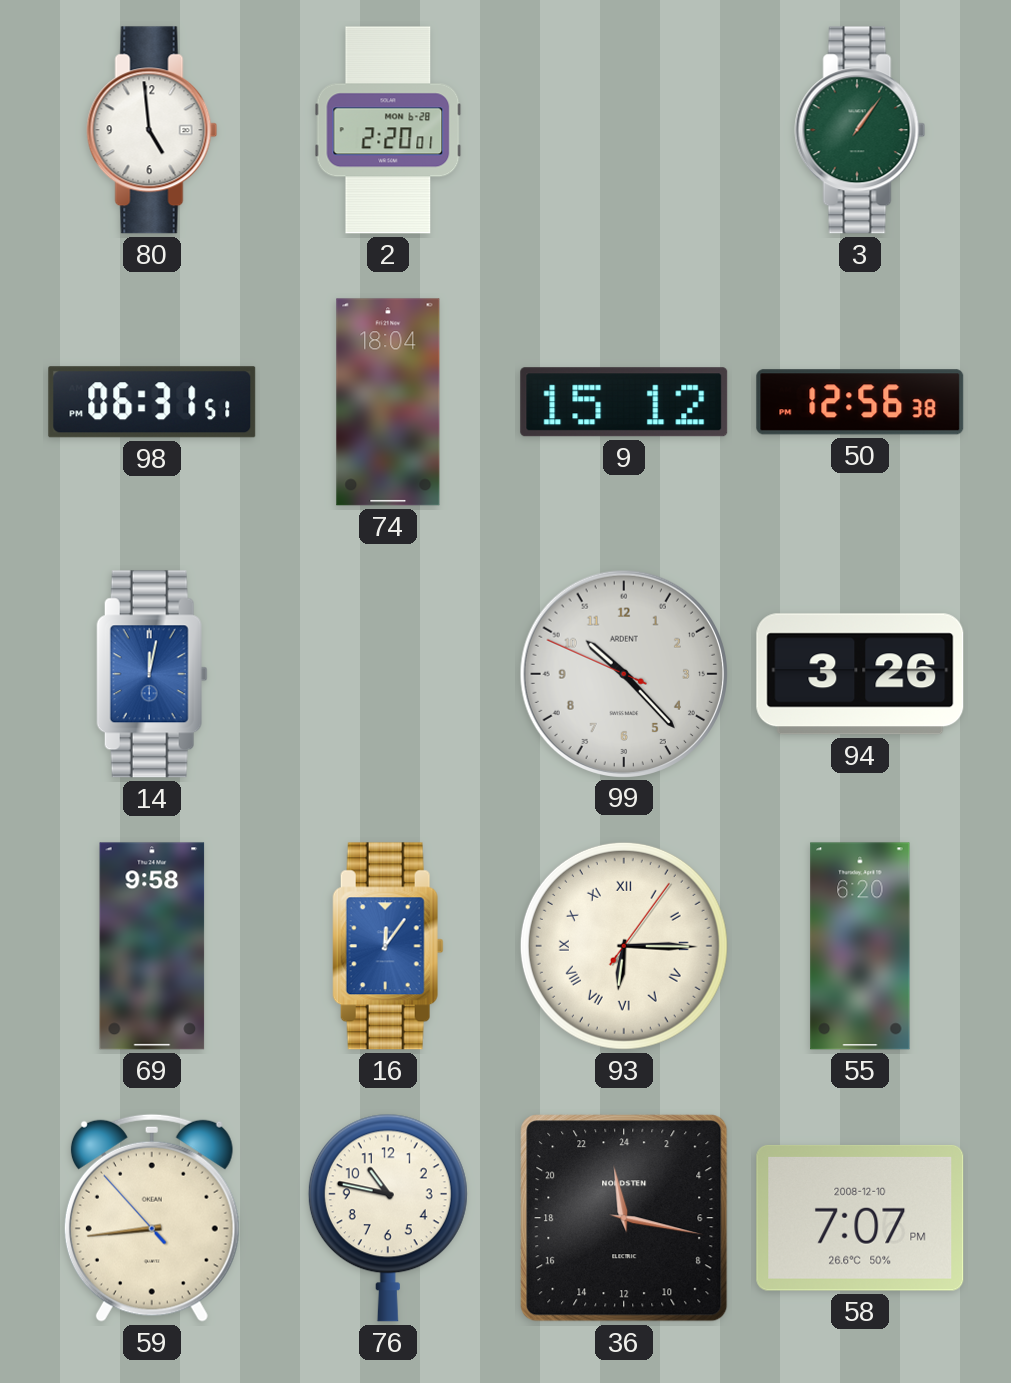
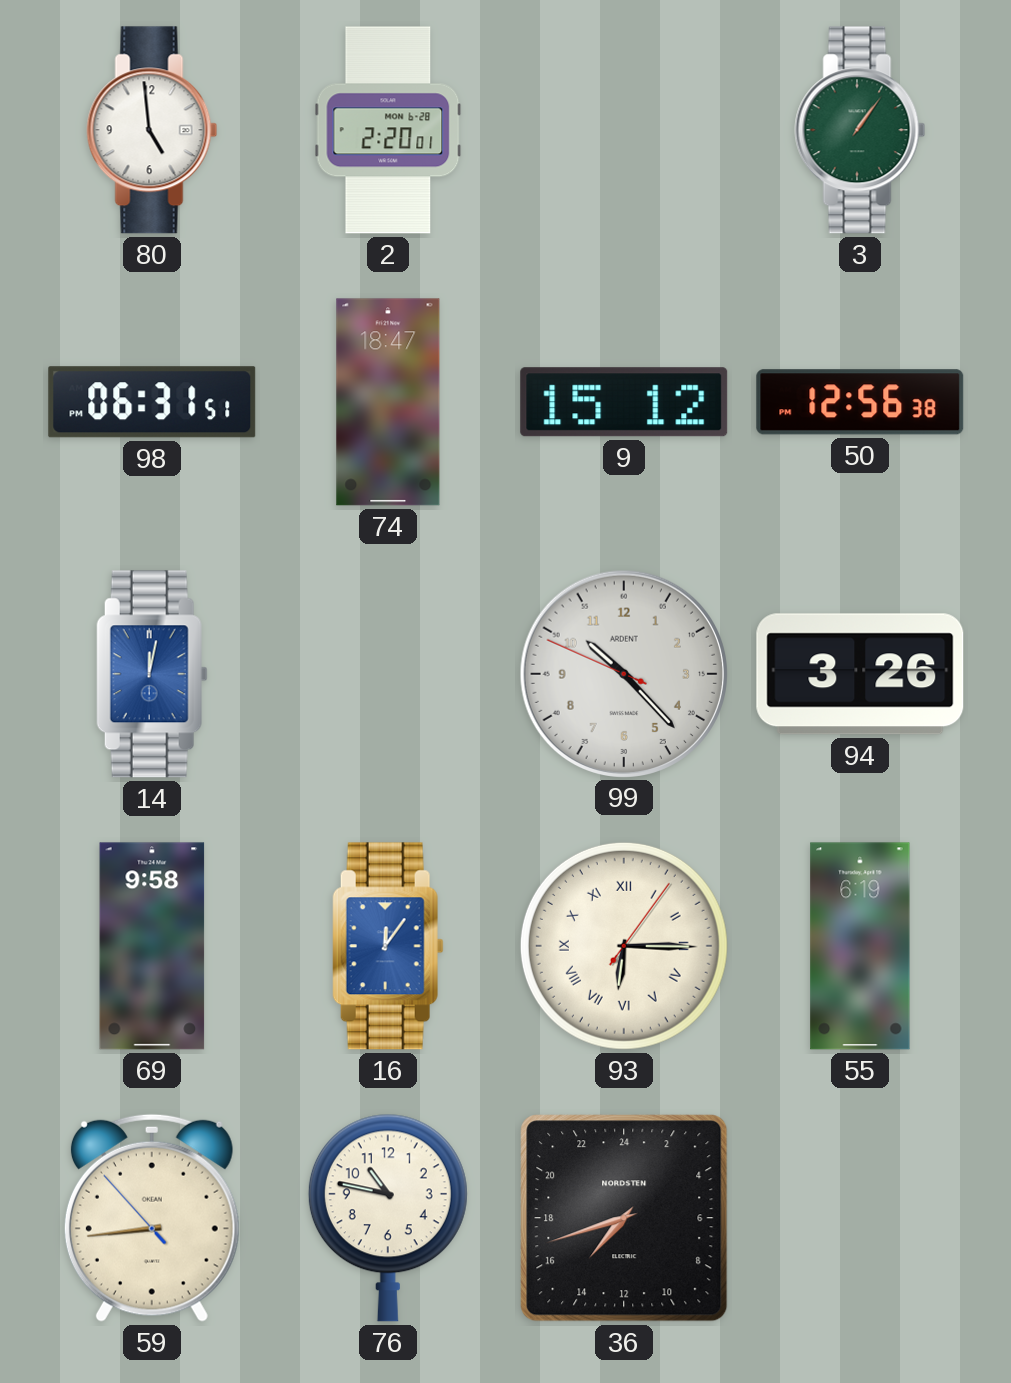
74: 18:04 -> 18:47
55: 6:20 -> 6:19
36: 23:17 -> 14:42
58: 7:07 -> none
